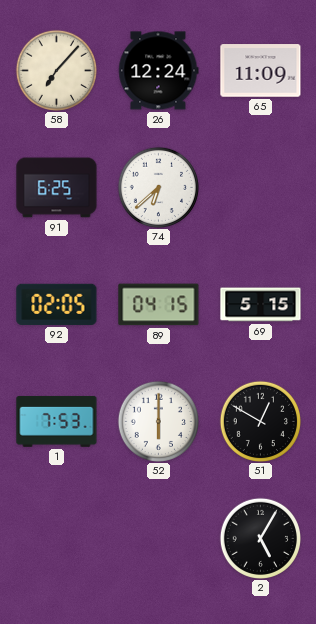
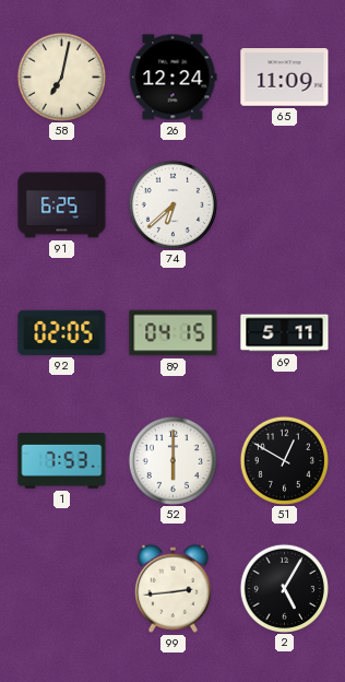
58: 7:07 -> 7:02
69: 5:15 -> 5:11
99: none -> 2:44
